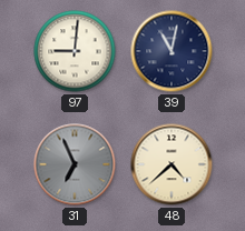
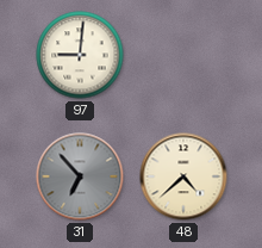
39: 11:02 -> none
31: 6:56 -> 6:53
